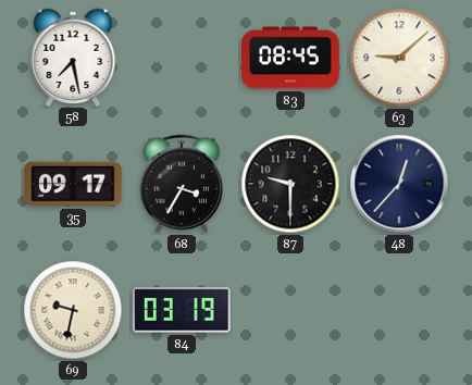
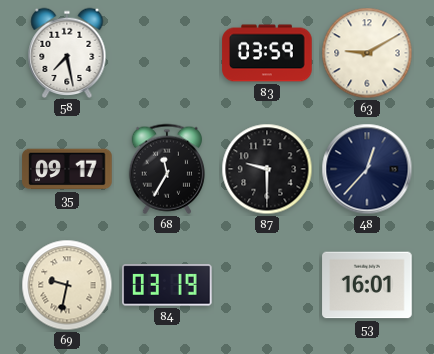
83: 08:45 -> 03:59
63: 9:08 -> 9:10
68: 3:35 -> 11:35
53: none -> 16:01
